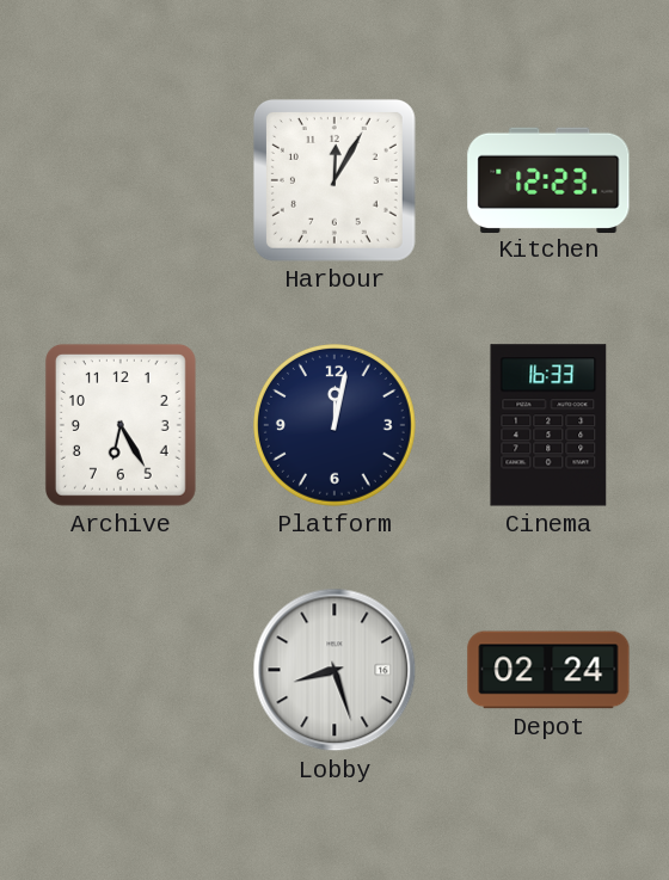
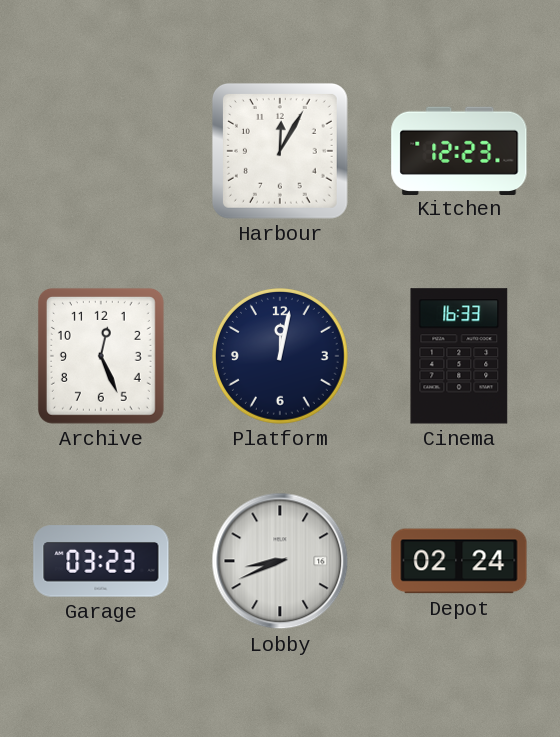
Archive: 6:25 -> 12:26
Garage: none -> 03:23
Lobby: 8:27 -> 8:41
